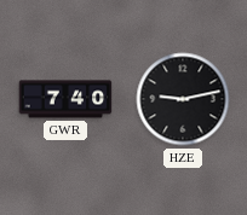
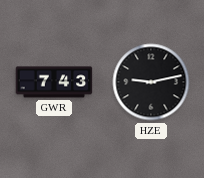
GWR: 7:40 -> 7:43
